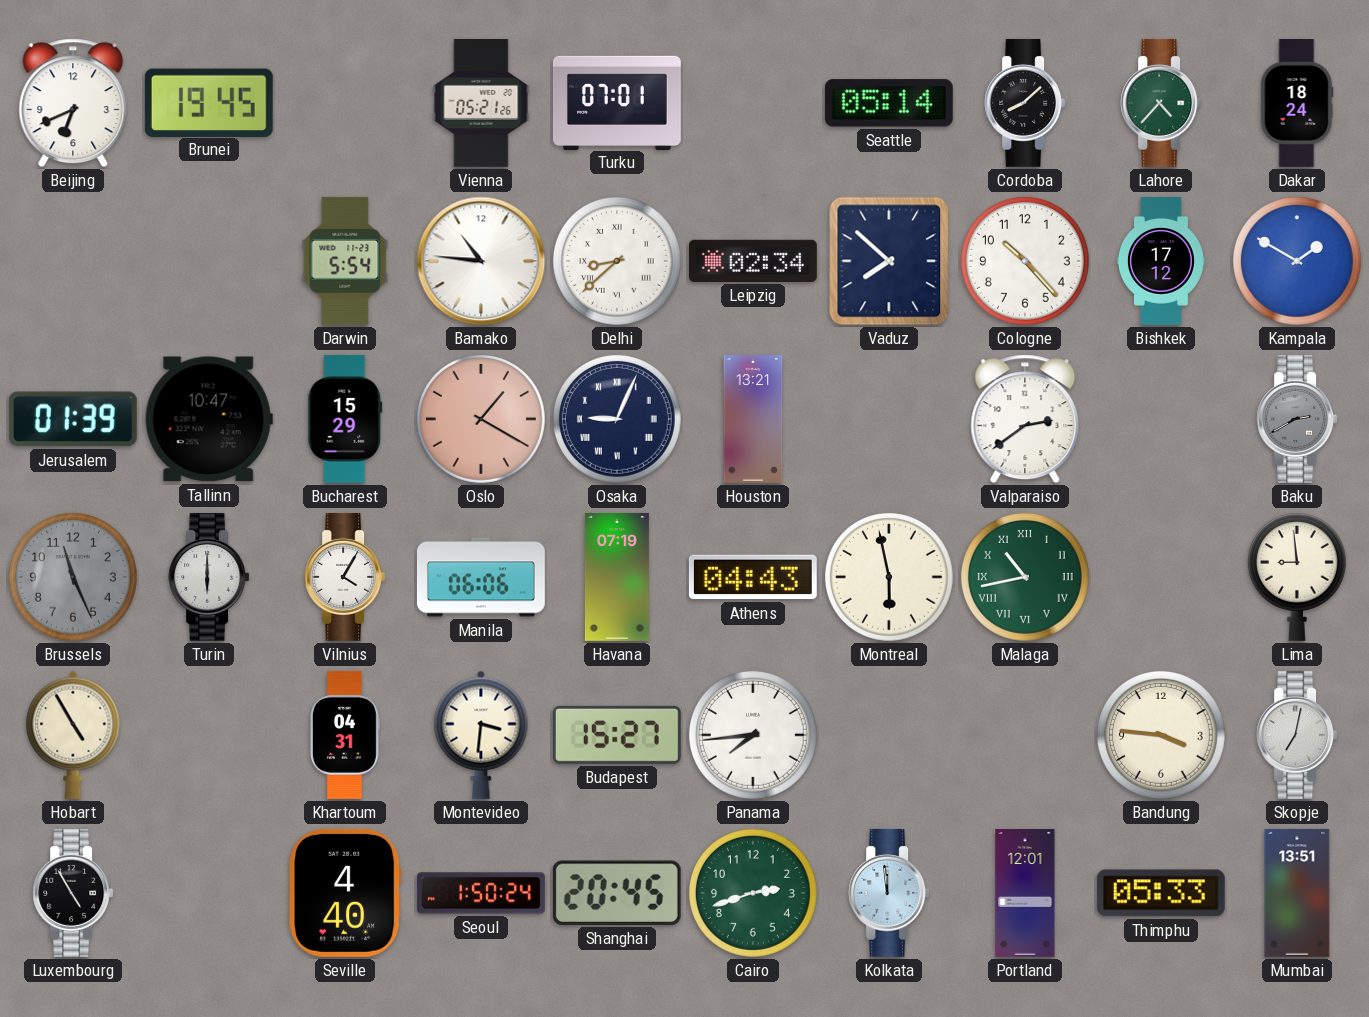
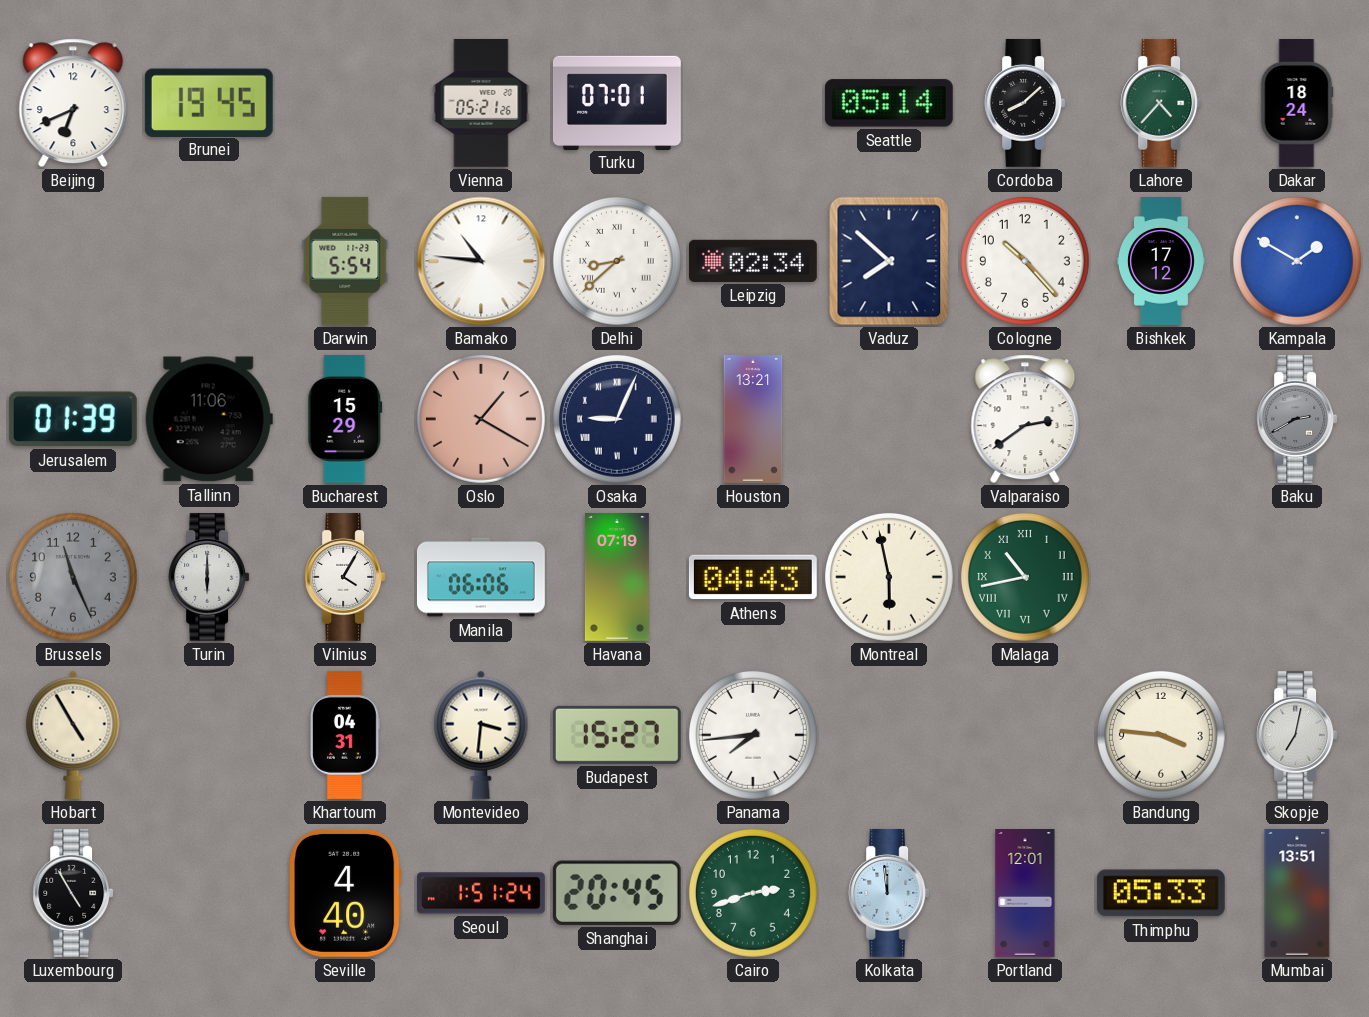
Tallinn: 10:47 -> 11:06
Lima: 8:59 -> none
Seoul: 1:50 -> 1:51
